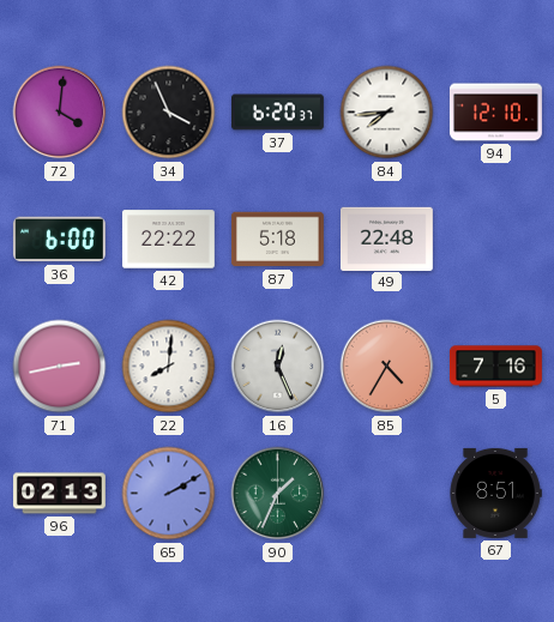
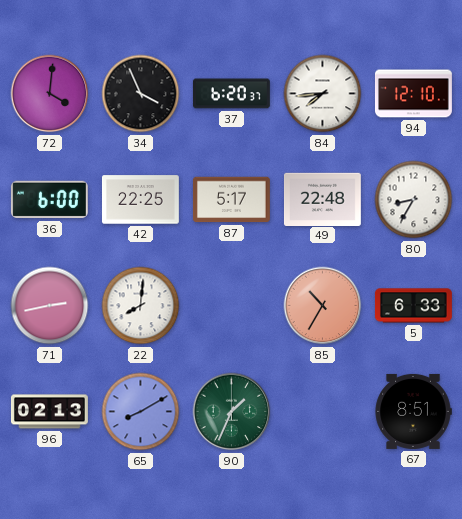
42: 22:22 -> 22:25
87: 5:18 -> 5:17
80: none -> 8:35
16: 12:26 -> none
85: 4:35 -> 10:35
5: 7:16 -> 6:33
65: 2:10 -> 8:10
